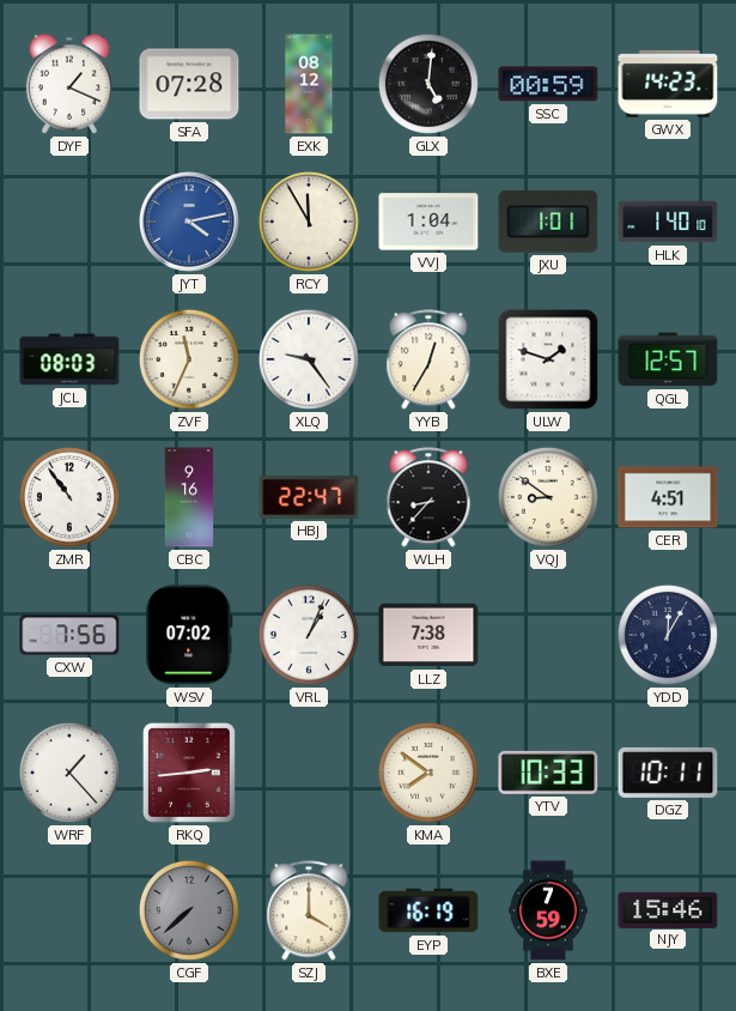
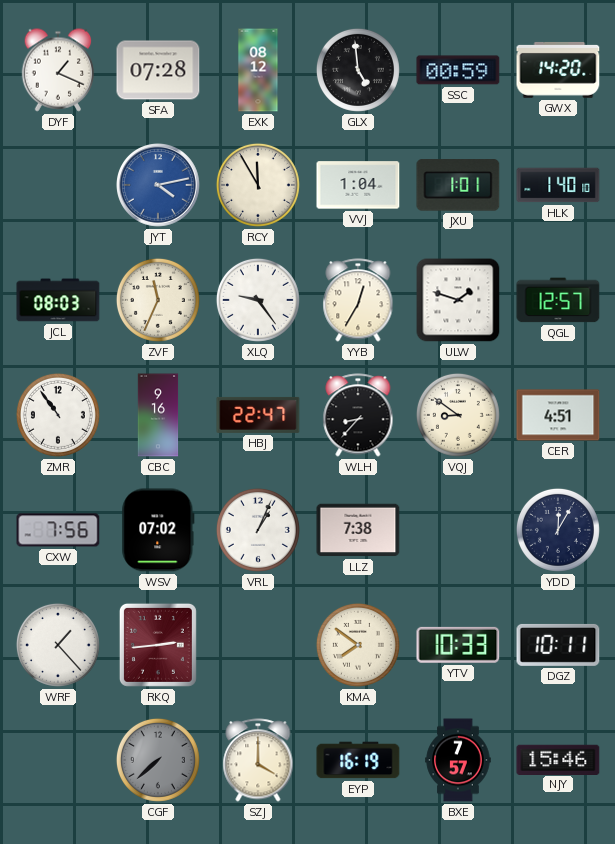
GLX: 5:01 -> 4:59
GWX: 14:23 -> 14:20
BXE: 7:59 -> 7:57
